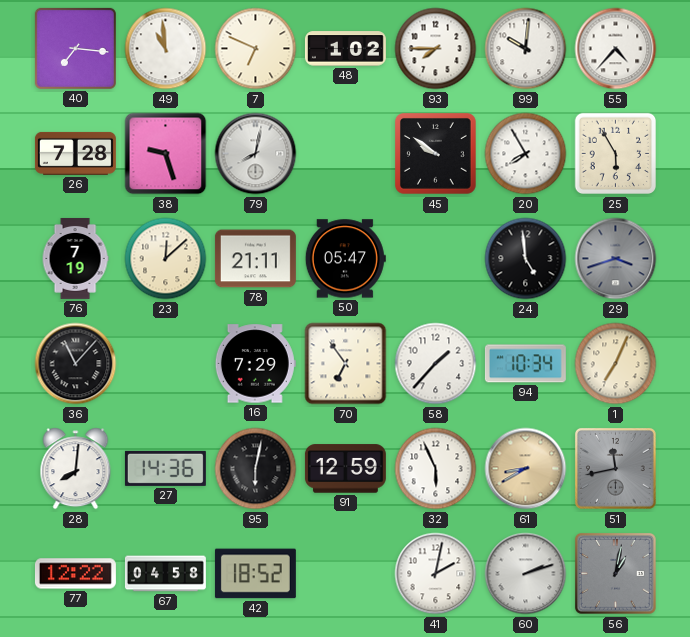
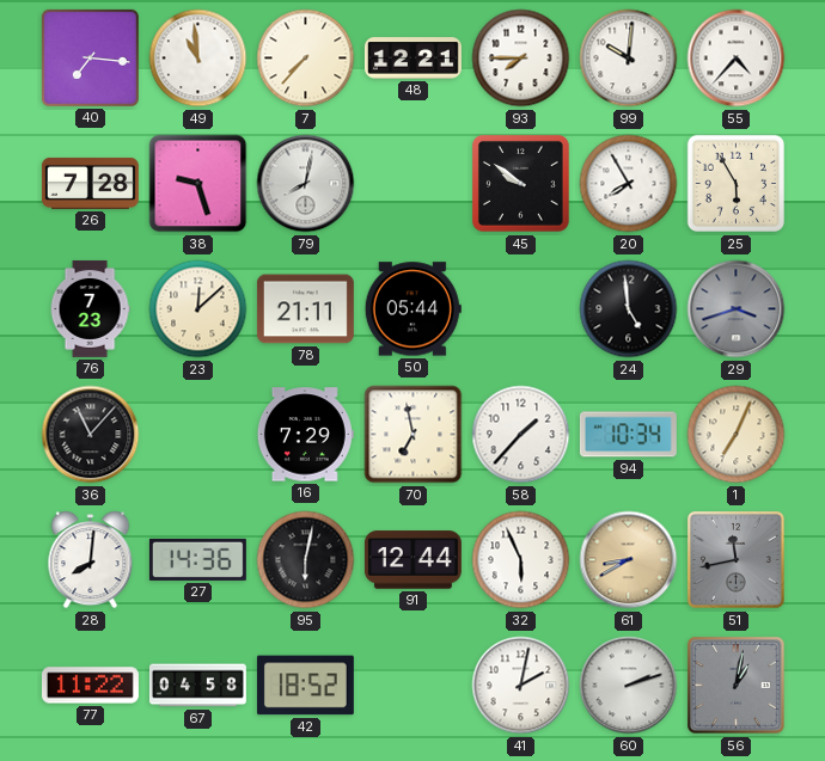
7: 6:49 -> 7:37
48: 1:02 -> 12:21
76: 7:19 -> 7:23
50: 05:47 -> 05:44
70: 6:54 -> 6:58
91: 12:59 -> 12:44
77: 12:22 -> 11:22
